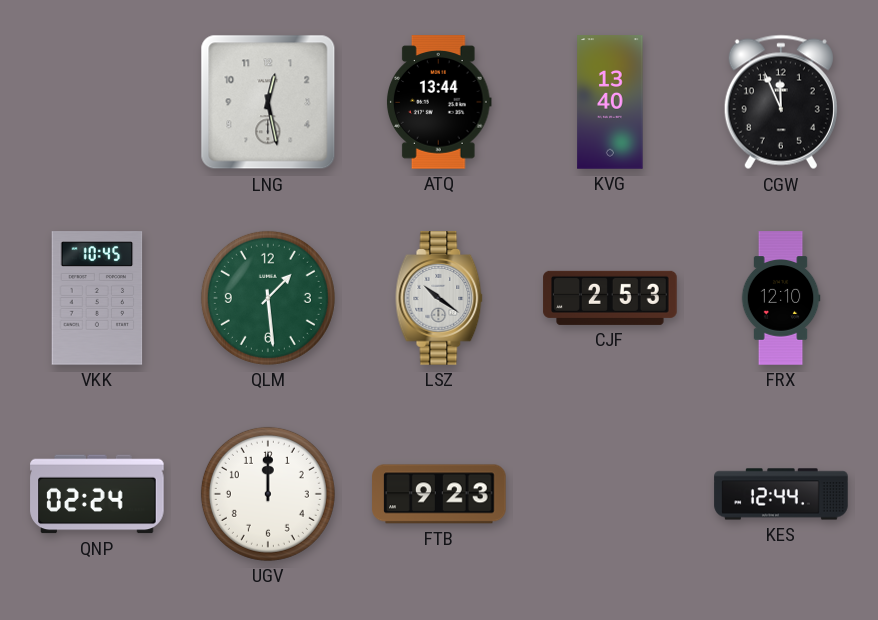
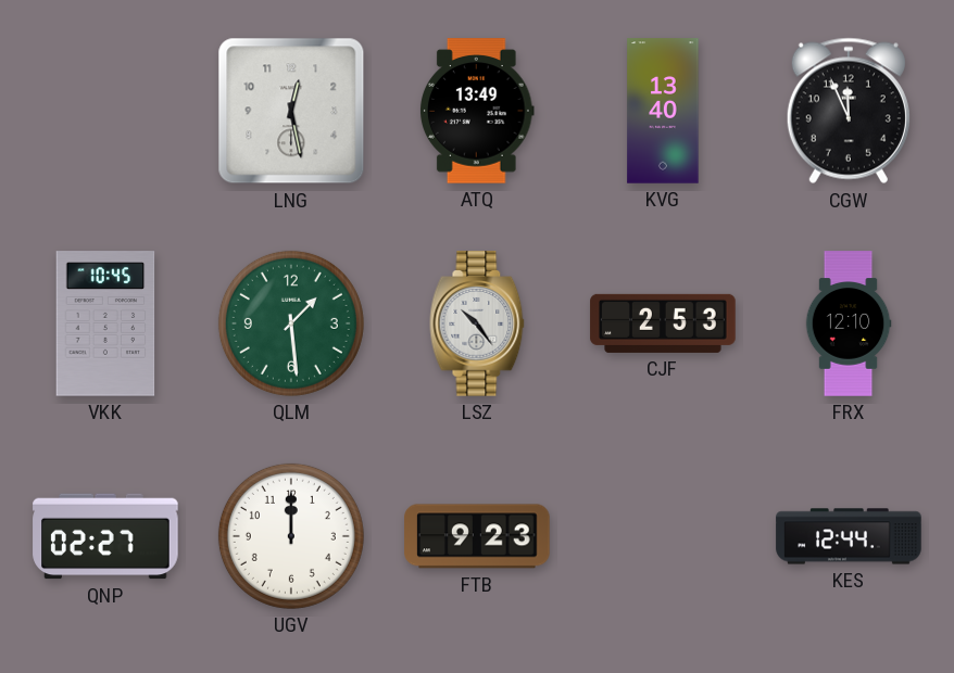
ATQ: 13:44 -> 13:49
LSZ: 10:21 -> 10:24
QNP: 02:24 -> 02:27
